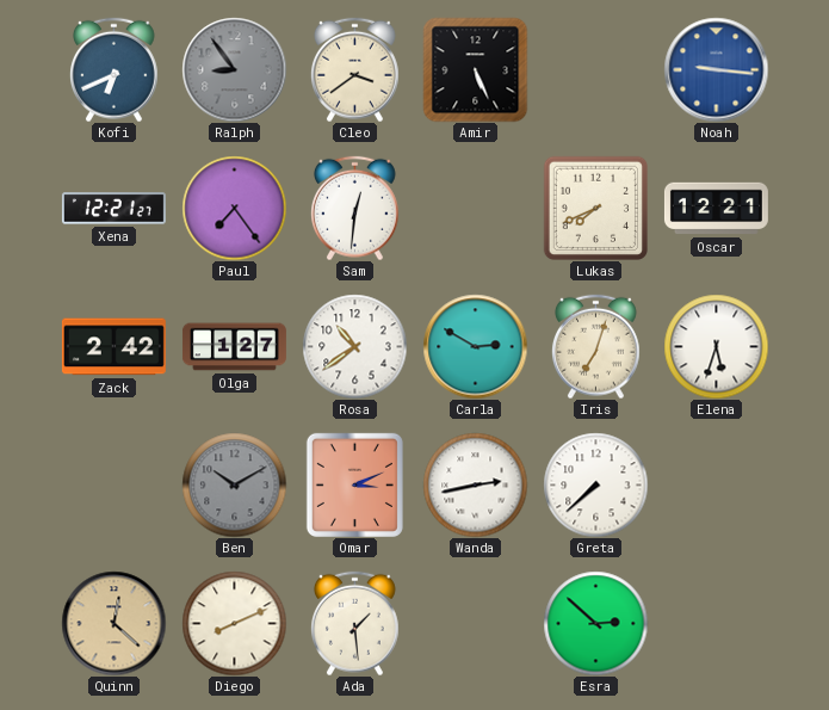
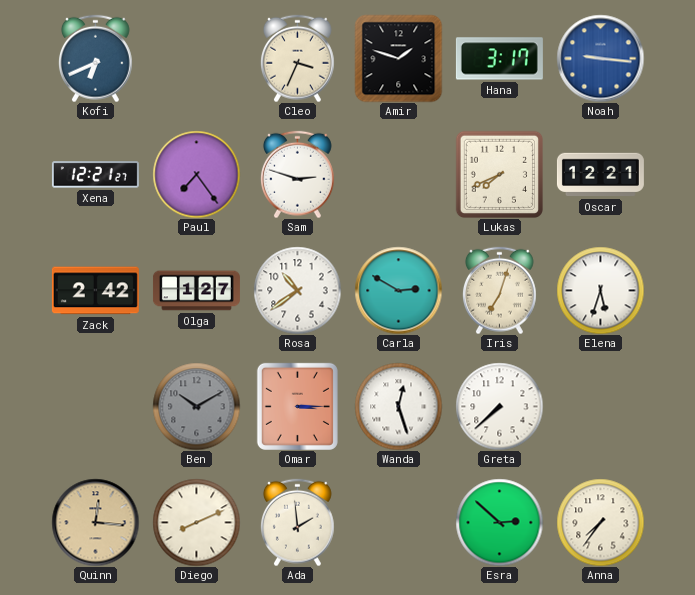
Ralph: 8:54 -> none
Cleo: 3:39 -> 3:34
Amir: 5:26 -> 1:48
Hana: none -> 3:17
Sam: 12:31 -> 2:48
Omar: 3:11 -> 3:15
Wanda: 2:43 -> 12:27
Quinn: 12:22 -> 12:16
Ada: 1:29 -> 1:59
Anna: none -> 7:36
